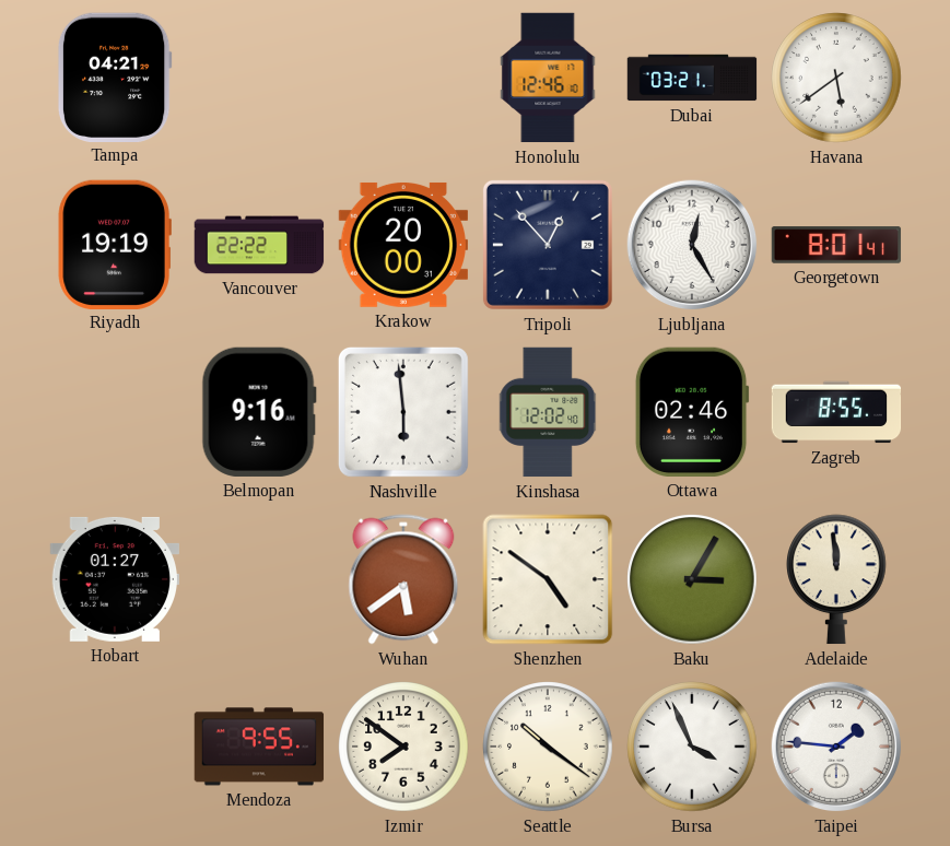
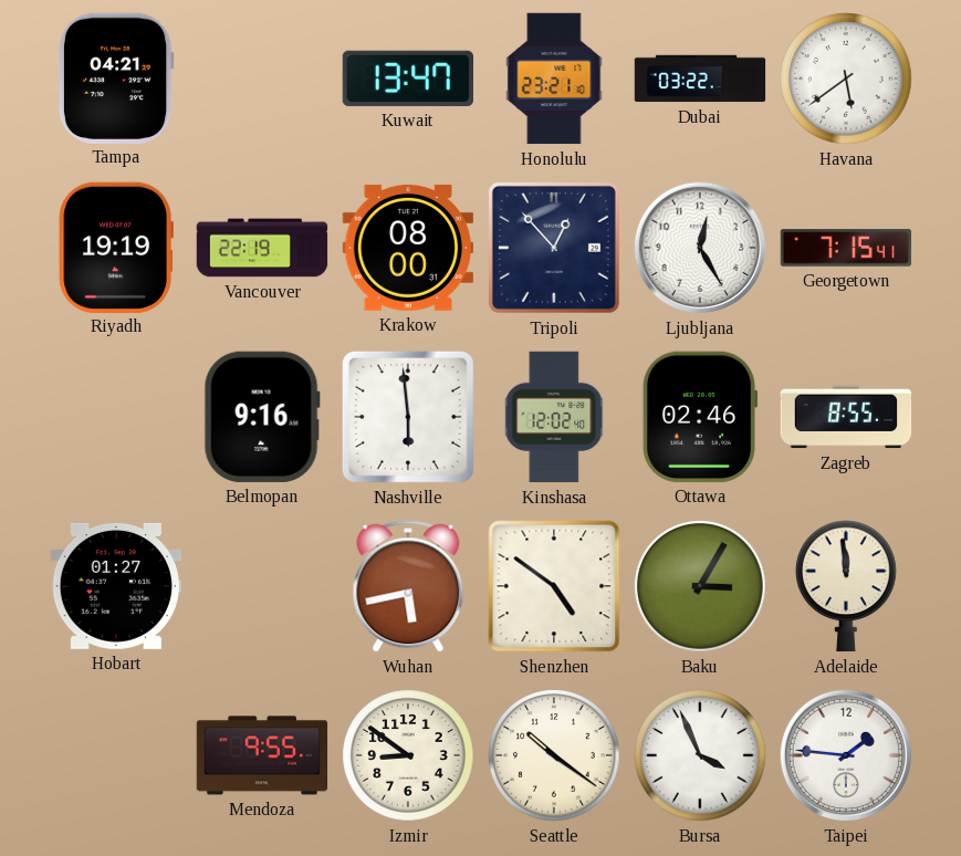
Kuwait: none -> 13:47
Honolulu: 12:46 -> 23:21
Dubai: 03:21 -> 03:22
Vancouver: 22:22 -> 22:19
Krakow: 20:00 -> 08:00
Georgetown: 8:01 -> 7:15
Wuhan: 5:39 -> 5:43
Izmir: 7:51 -> 8:51
